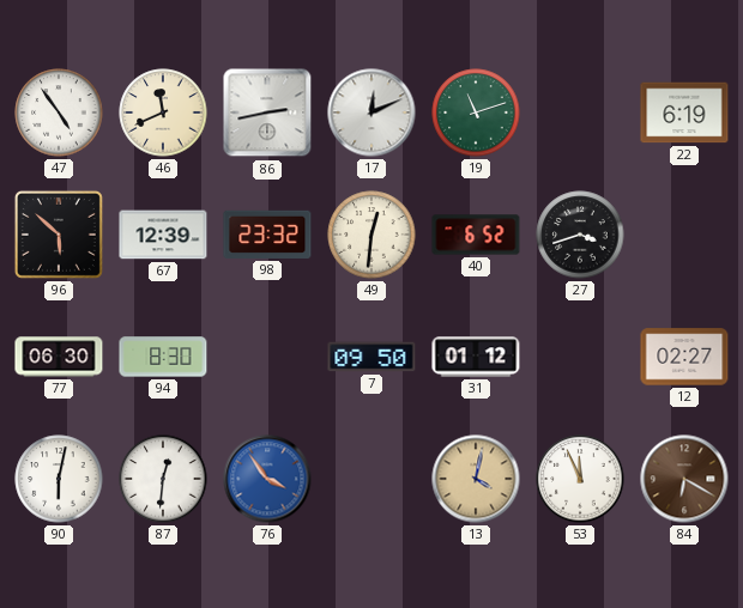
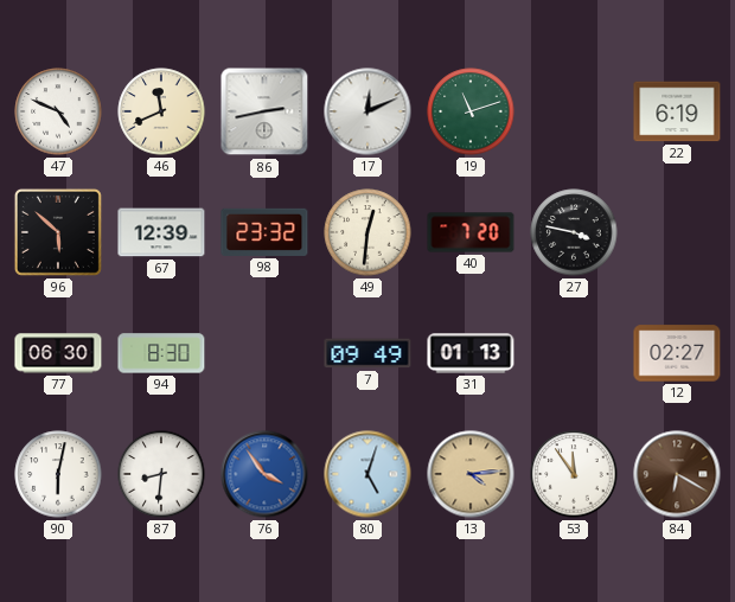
47: 4:54 -> 4:49
40: 6:52 -> 7:20
27: 3:42 -> 3:47
7: 09:50 -> 09:49
31: 01:12 -> 01:13
87: 12:31 -> 8:31
80: none -> 5:03
13: 4:02 -> 4:14
53: 11:56 -> 11:54
